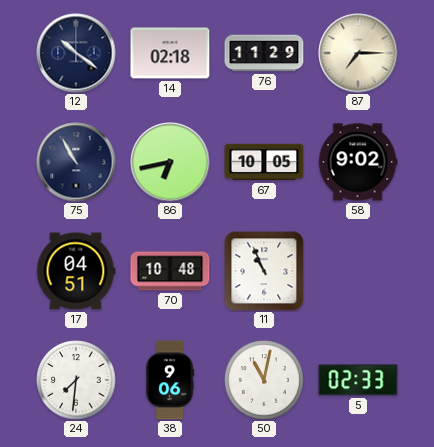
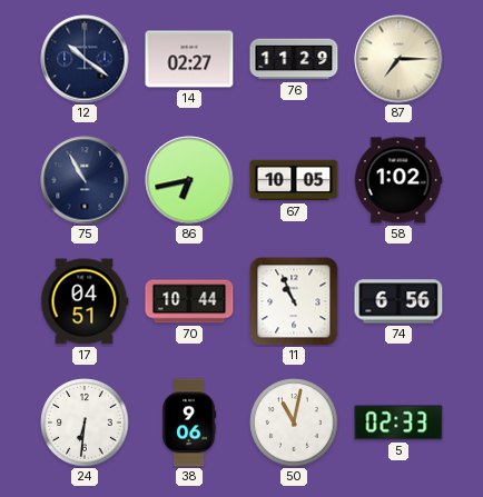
14: 02:18 -> 02:27
58: 9:02 -> 1:02
70: 10:48 -> 10:44
74: none -> 6:56
24: 7:31 -> 6:31
